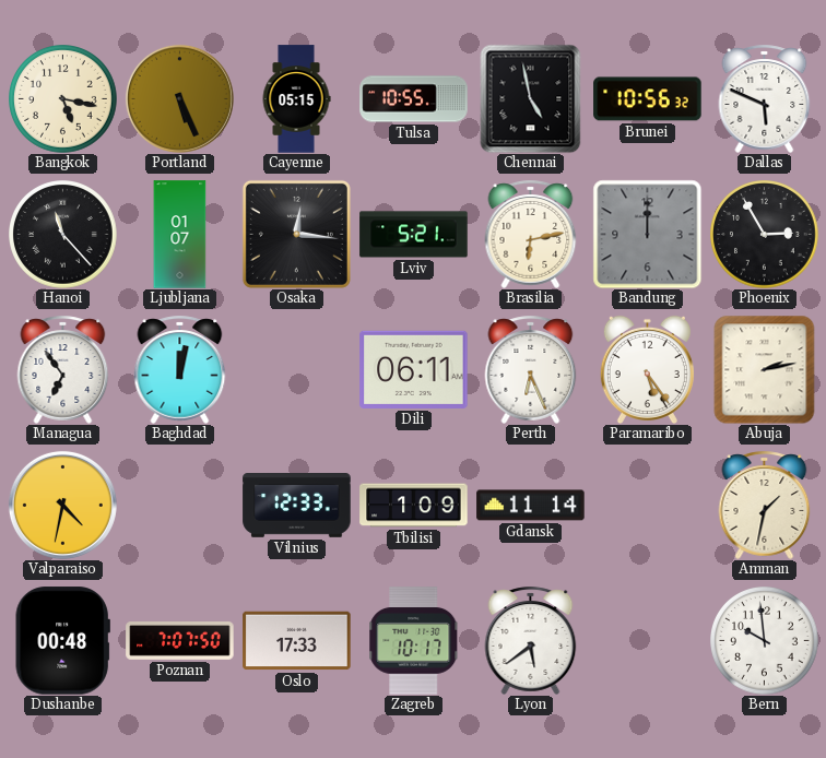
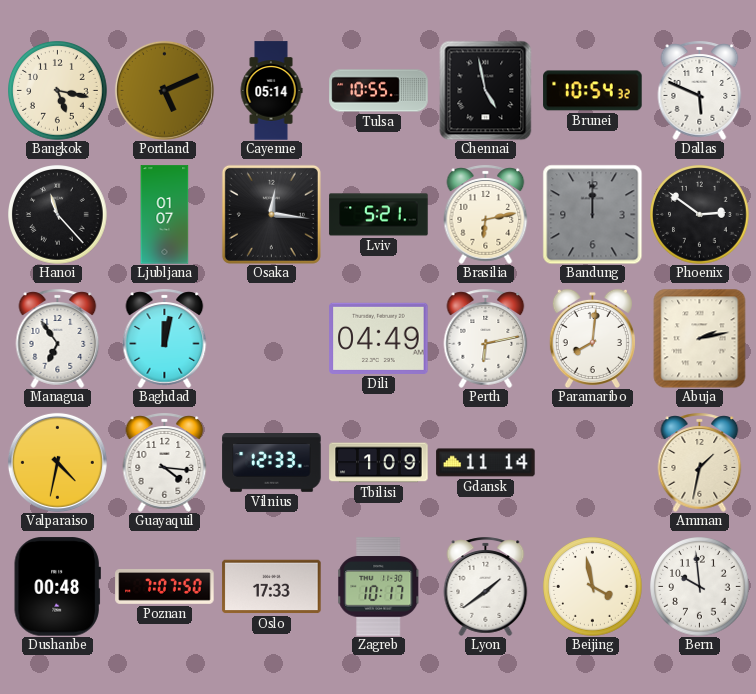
Portland: 5:26 -> 5:11
Cayenne: 05:15 -> 05:14
Brunei: 10:56 -> 10:54
Phoenix: 2:55 -> 2:51
Dili: 06:11 -> 04:49
Perth: 6:26 -> 6:13
Paramaribo: 5:24 -> 8:01
Guayaquil: none -> 4:16
Lyon: 5:39 -> 1:39
Beijing: none -> 3:58
